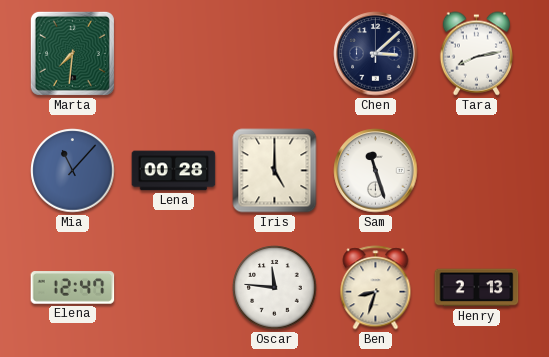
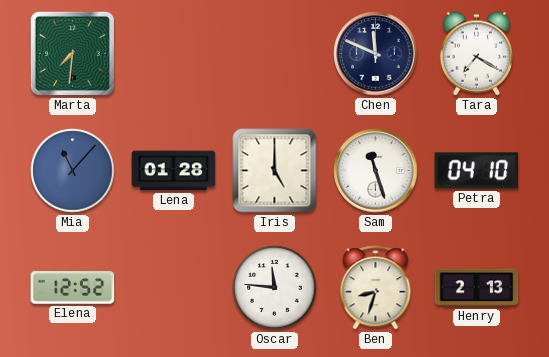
Chen: 3:08 -> 11:49
Tara: 8:13 -> 7:20
Lena: 00:28 -> 01:28
Petra: none -> 04:10
Elena: 12:47 -> 12:52
